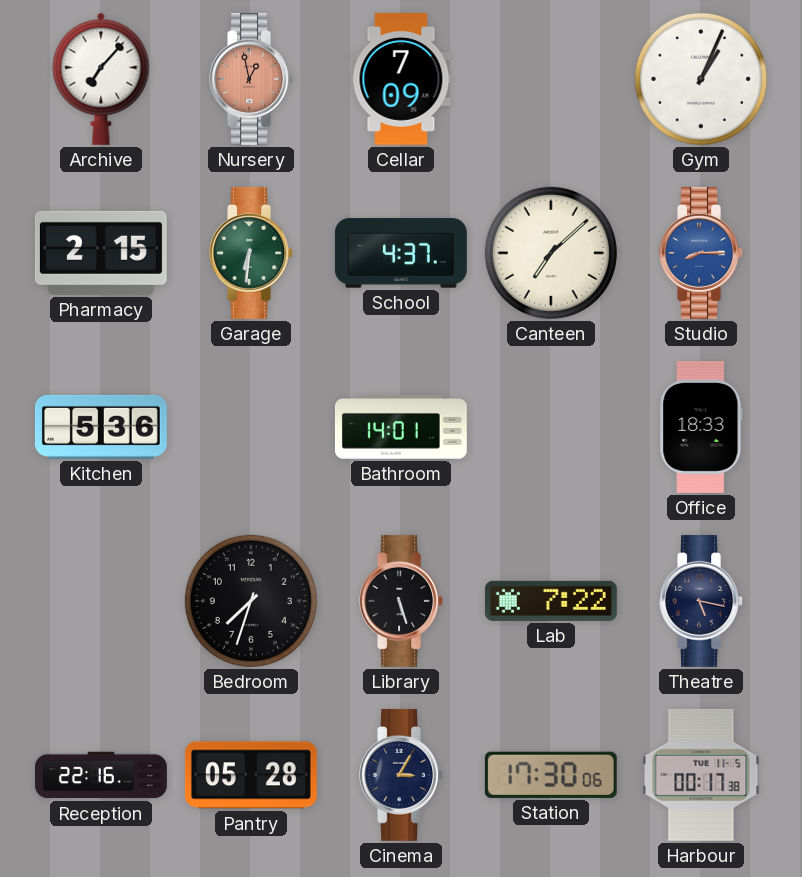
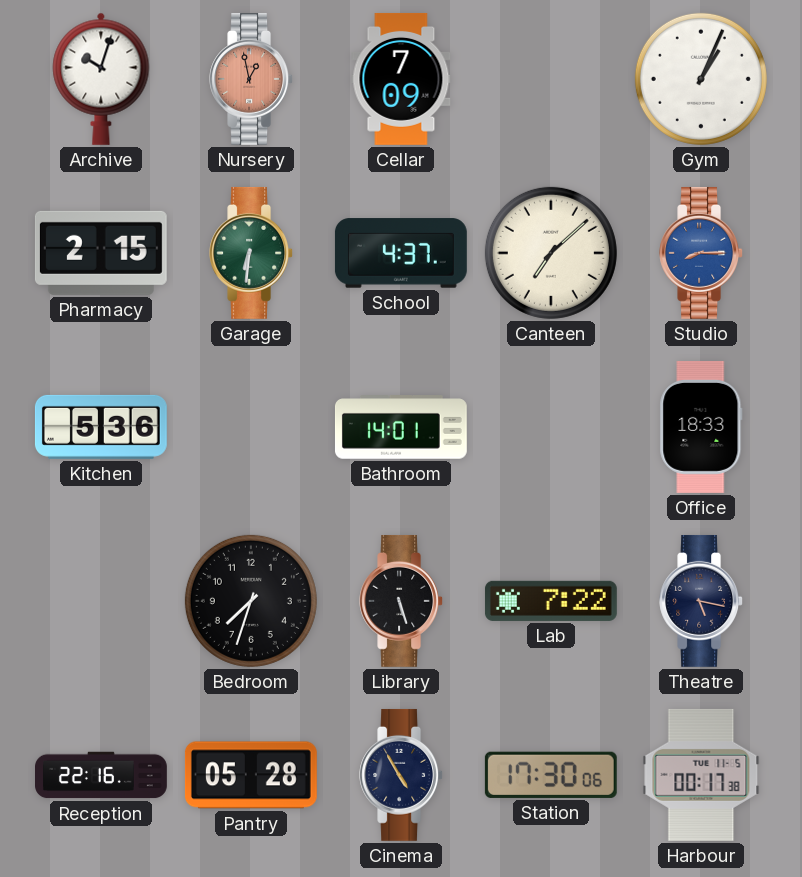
Archive: 7:07 -> 10:03
Cinema: 3:05 -> 4:55
